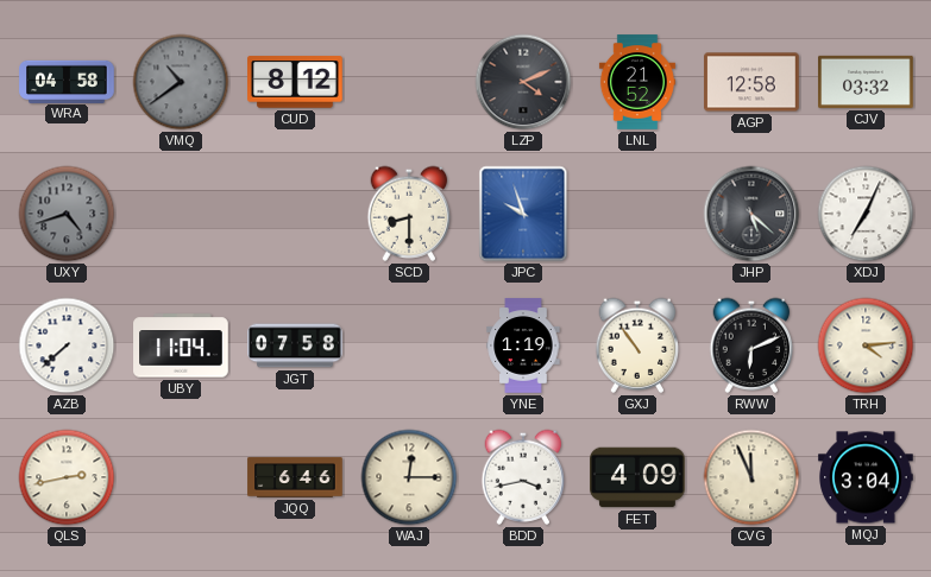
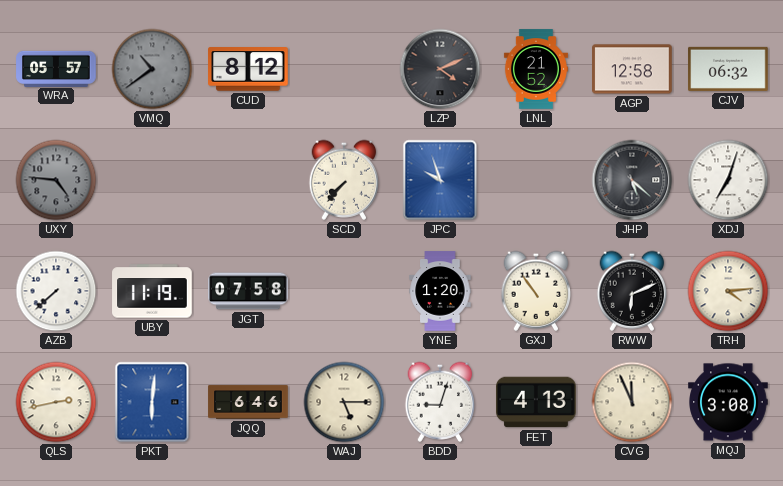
WRA: 04:58 -> 05:57
CJV: 03:32 -> 06:32
UXY: 4:42 -> 4:46
SCD: 8:30 -> 7:37
XDJ: 7:04 -> 7:03
UBY: 11:04 -> 11:19
YNE: 1:19 -> 1:20
PKT: none -> 6:01
WAJ: 12:15 -> 5:15
BDD: 3:43 -> 9:03
FET: 4:09 -> 4:13
MQJ: 3:04 -> 3:08
